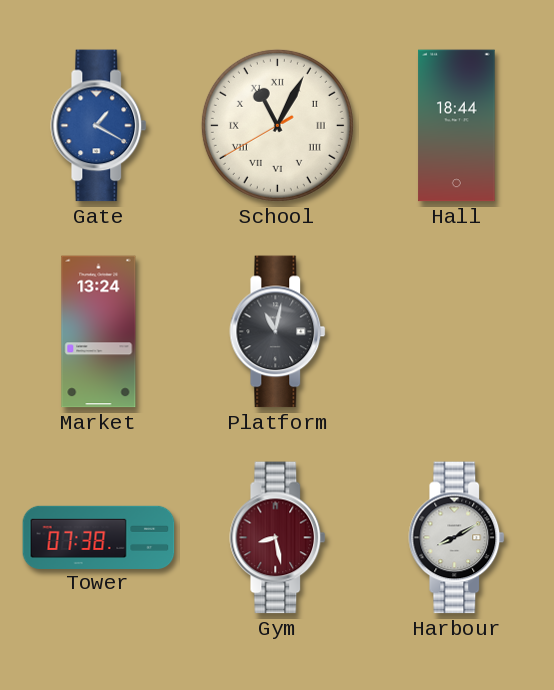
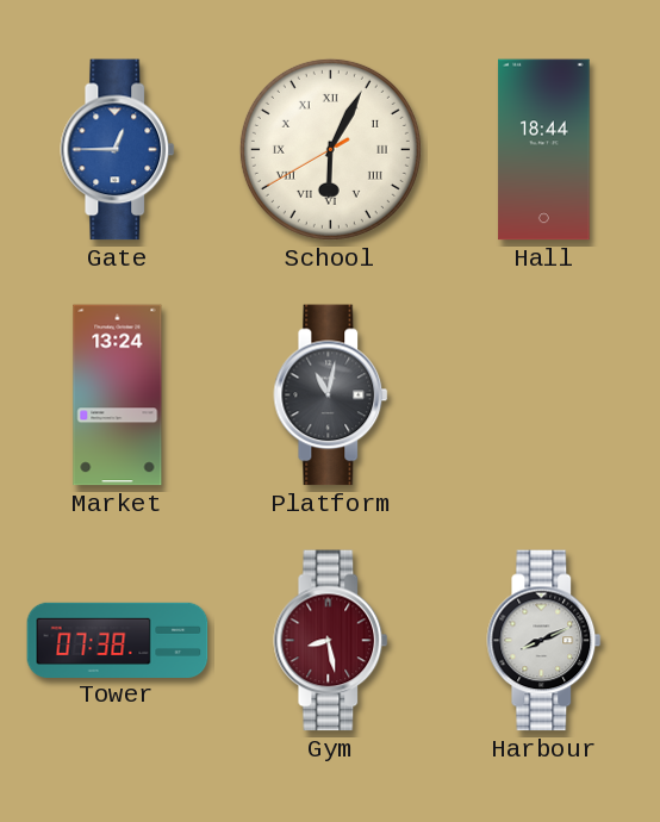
Gate: 1:20 -> 12:45
School: 11:04 -> 6:04
Harbour: 8:10 -> 8:11
